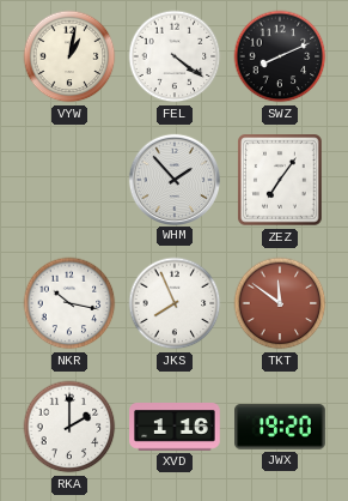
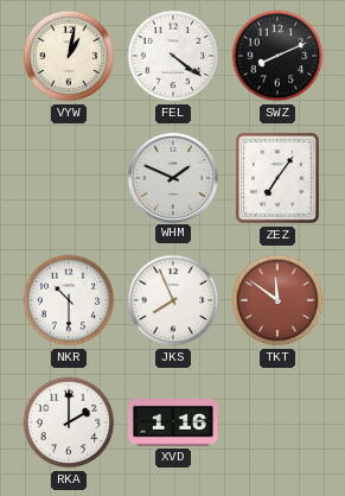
WHM: 1:53 -> 1:49
NKR: 10:17 -> 10:30
JWX: 19:20 -> none
